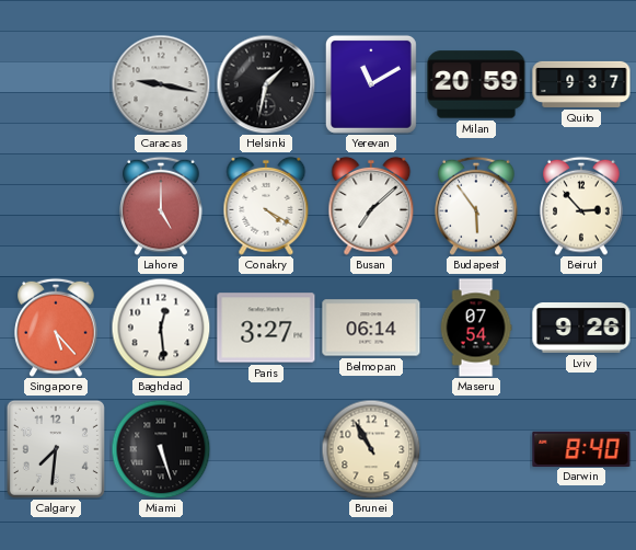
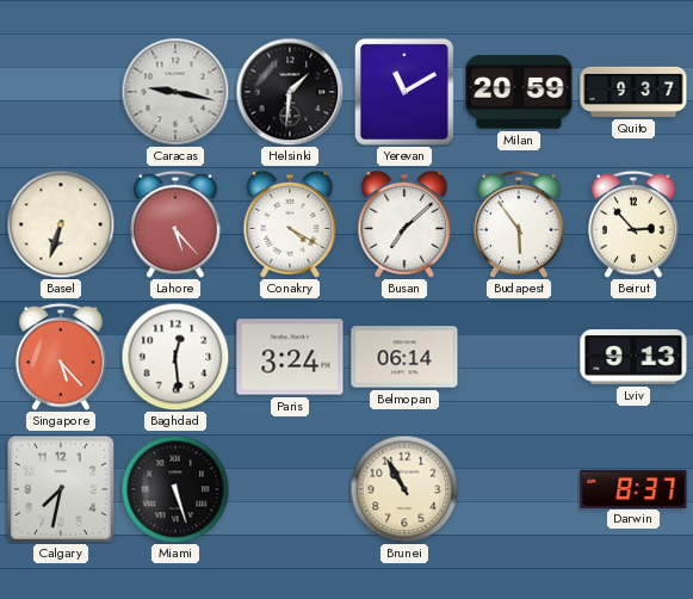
Helsinki: 1:32 -> 1:31
Basel: none -> 6:33
Lahore: 5:00 -> 5:23
Paris: 3:27 -> 3:24
Maseru: 07:54 -> none
Lviv: 9:26 -> 9:13
Calgary: 7:31 -> 7:32
Darwin: 8:40 -> 8:37
